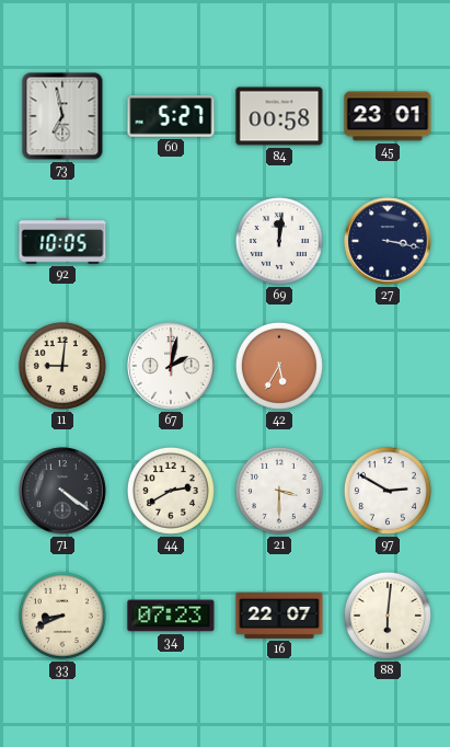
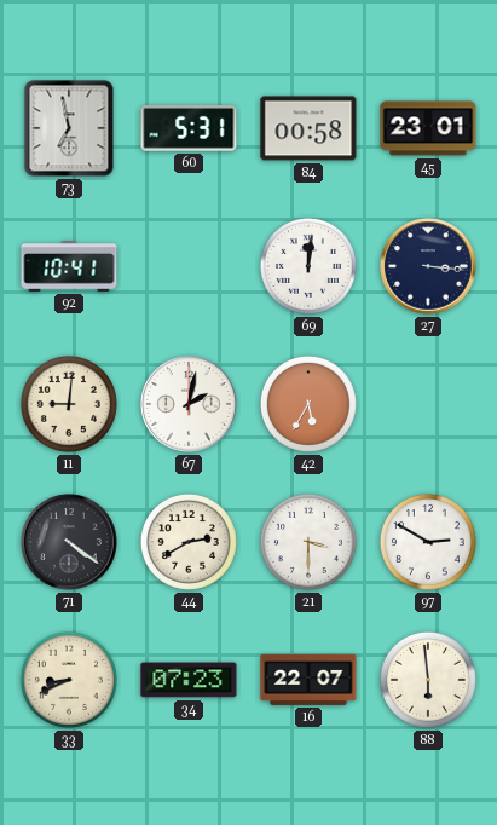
60: 5:27 -> 5:31
92: 10:05 -> 10:41
27: 3:17 -> 3:16
88: 6:01 -> 5:59
